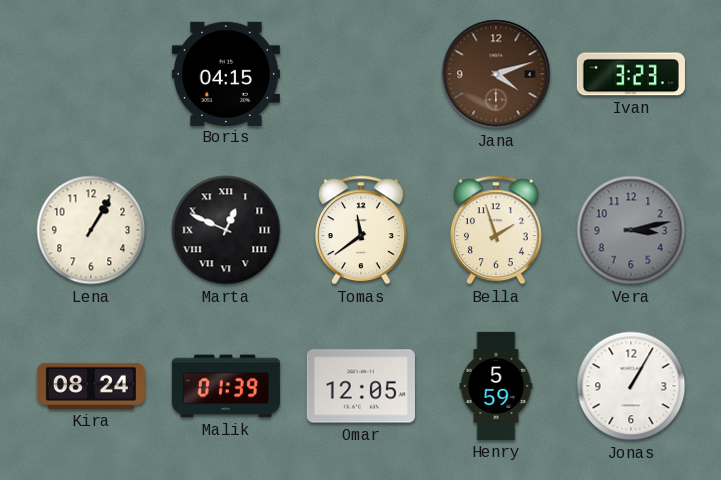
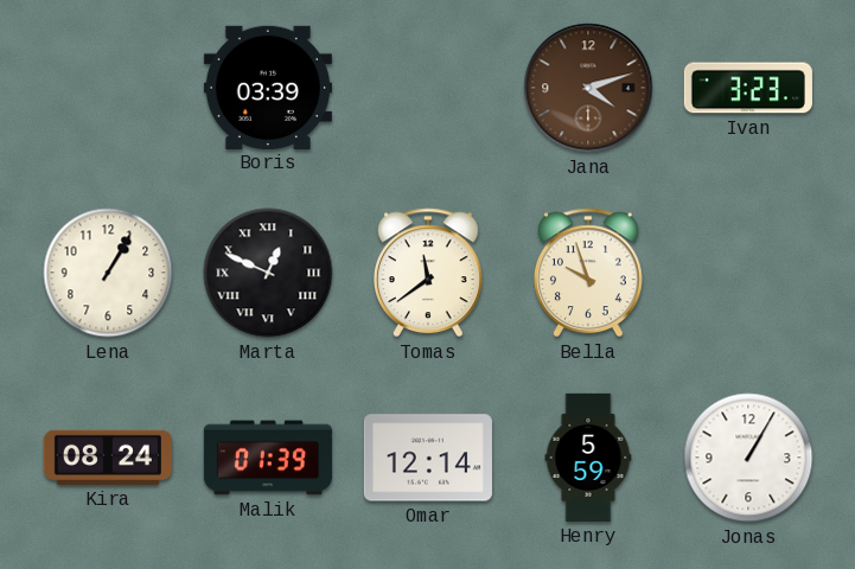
Boris: 04:15 -> 03:39
Bella: 1:57 -> 9:57
Vera: 3:13 -> none
Omar: 12:05 -> 12:14
